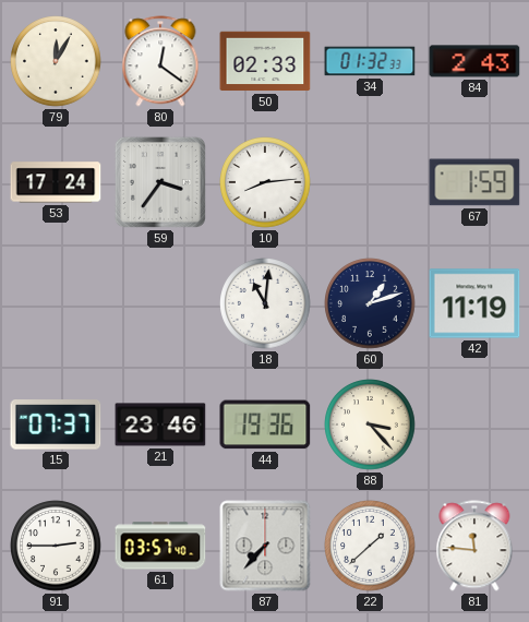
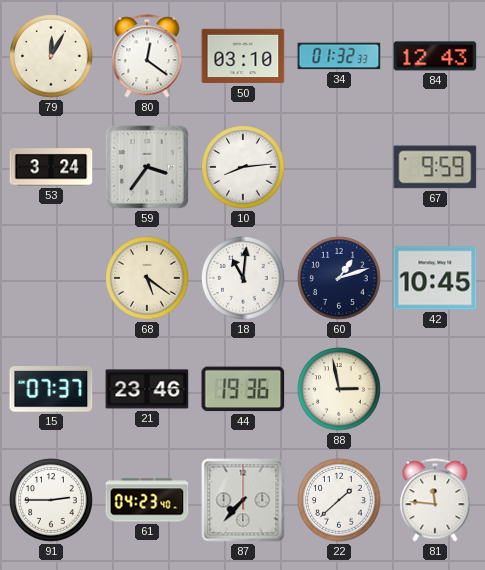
50: 02:33 -> 03:10
84: 2:43 -> 12:43
53: 17:24 -> 3:24
67: 1:59 -> 9:59
68: none -> 5:21
42: 11:19 -> 10:45
88: 3:23 -> 2:58
61: 03:57 -> 04:23
